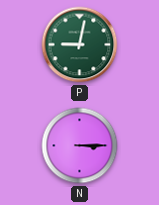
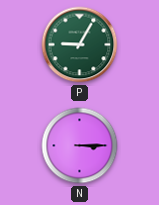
P: 9:02 -> 9:05
